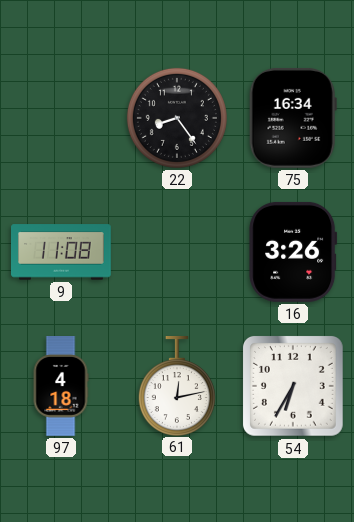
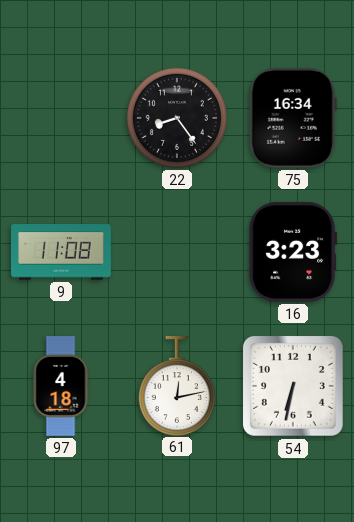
16: 3:26 -> 3:23
54: 6:35 -> 6:32
